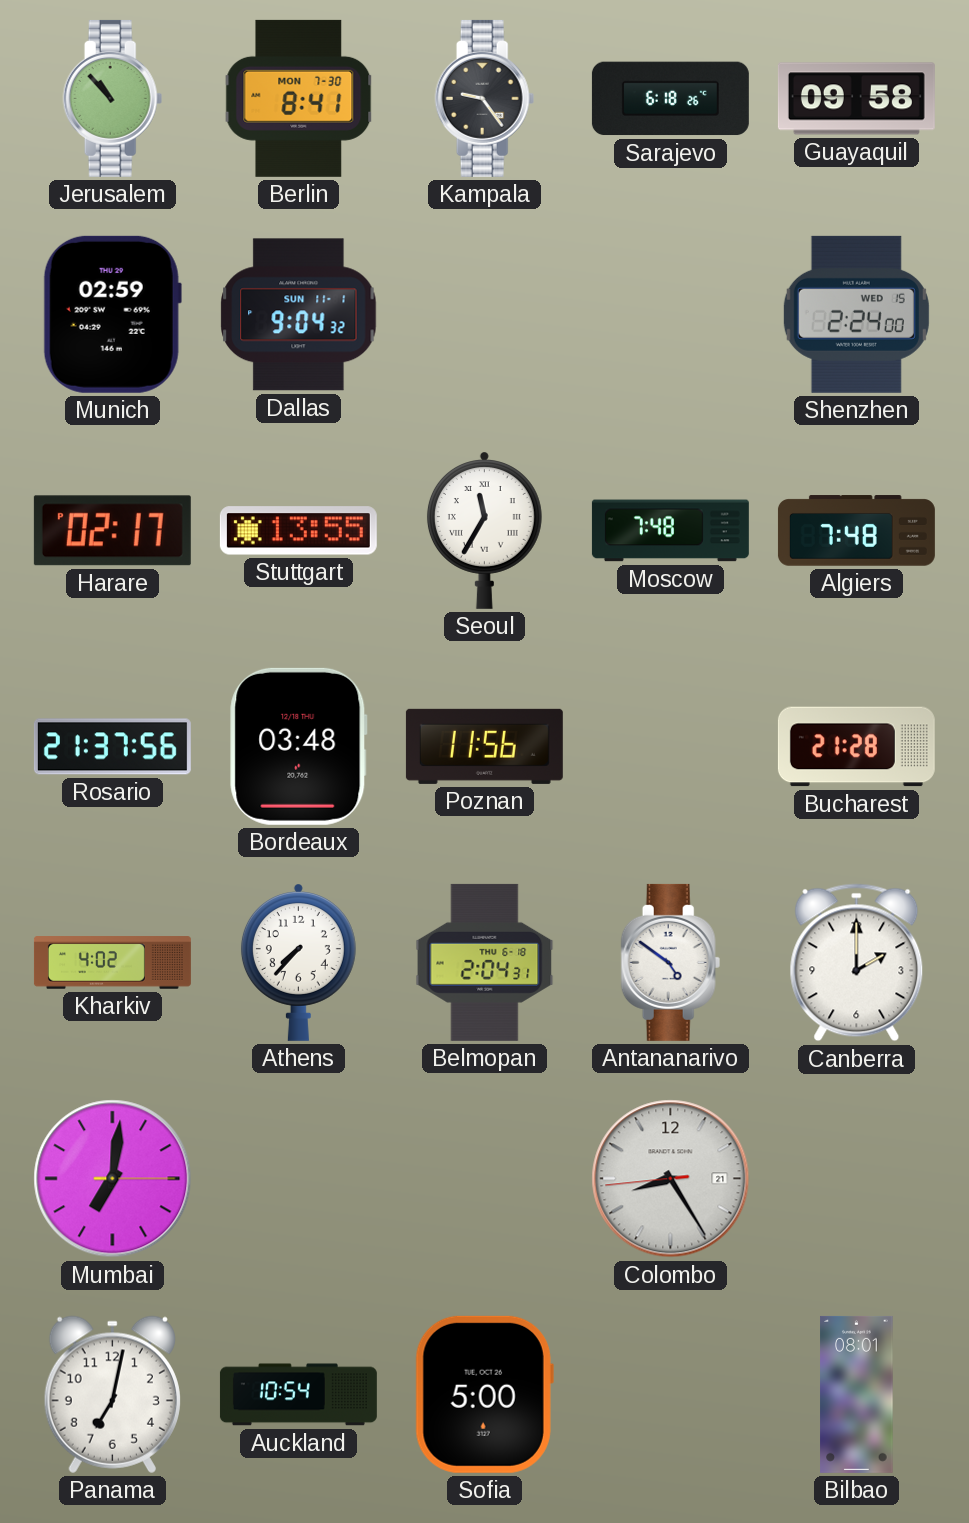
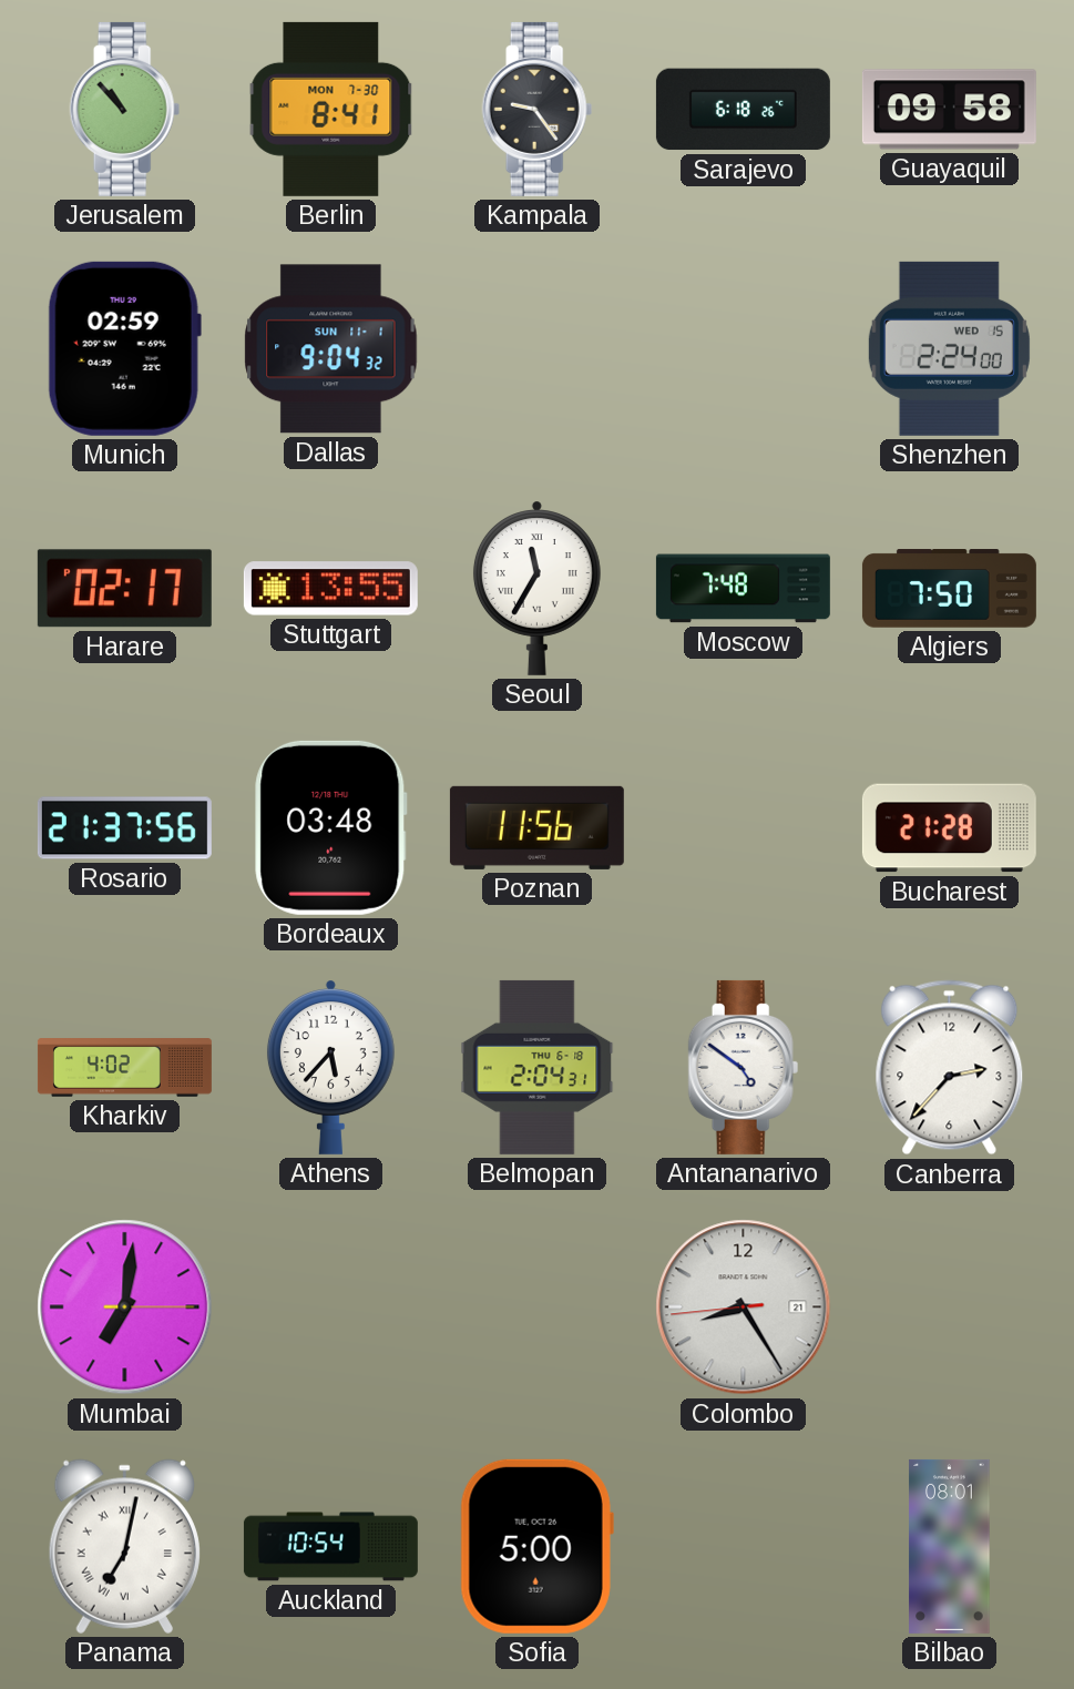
Algiers: 7:48 -> 7:50
Athens: 7:37 -> 5:37
Canberra: 2:00 -> 2:37
Panama numerals: Arabic -> Roman
